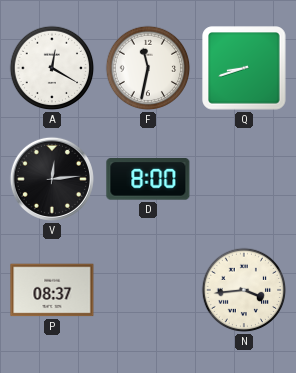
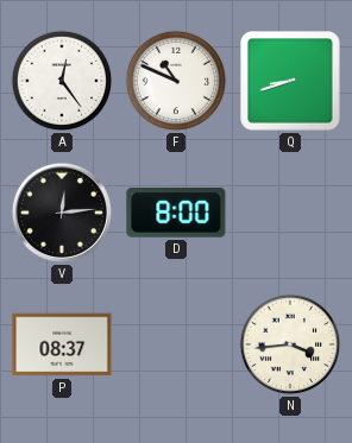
A: 12:20 -> 12:24
F: 11:32 -> 10:49
